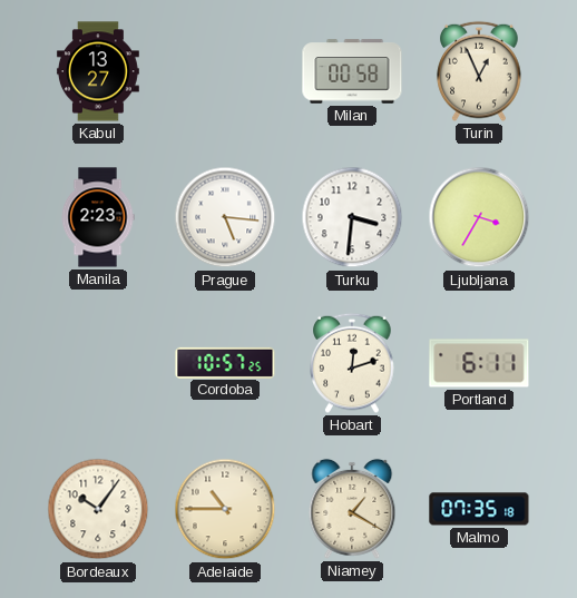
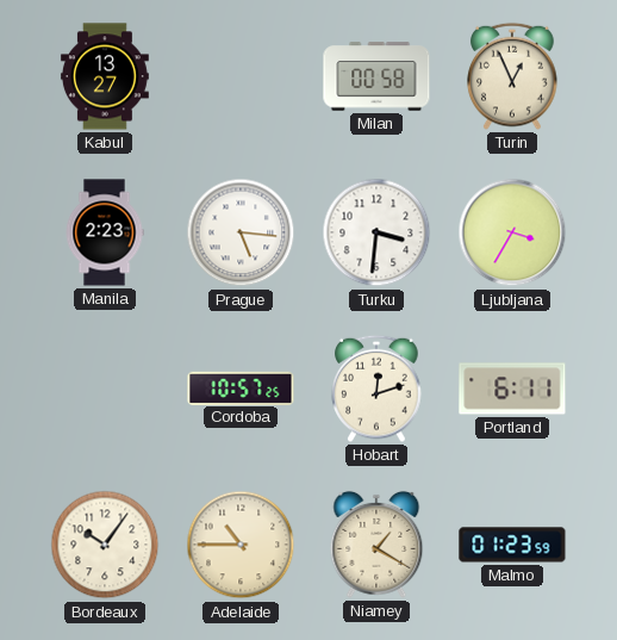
Malmo: 07:35 -> 01:23
